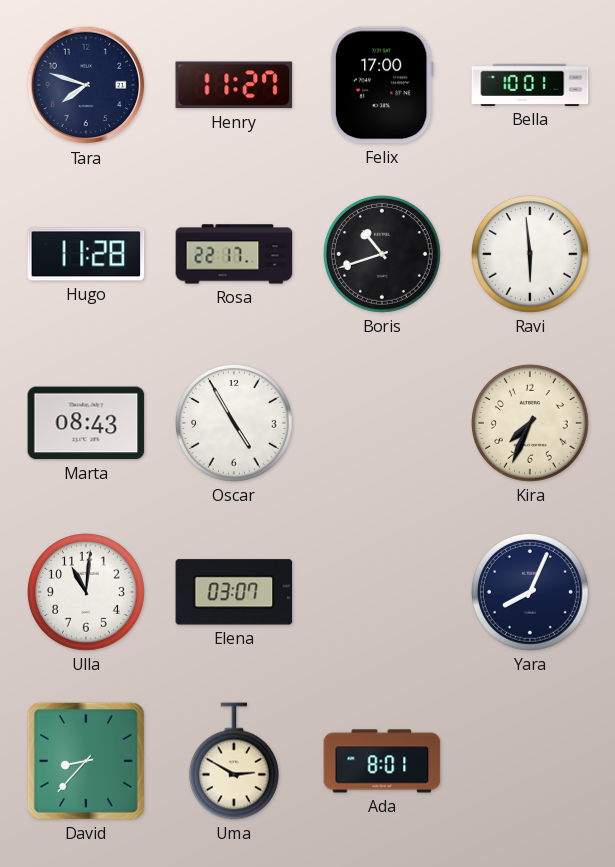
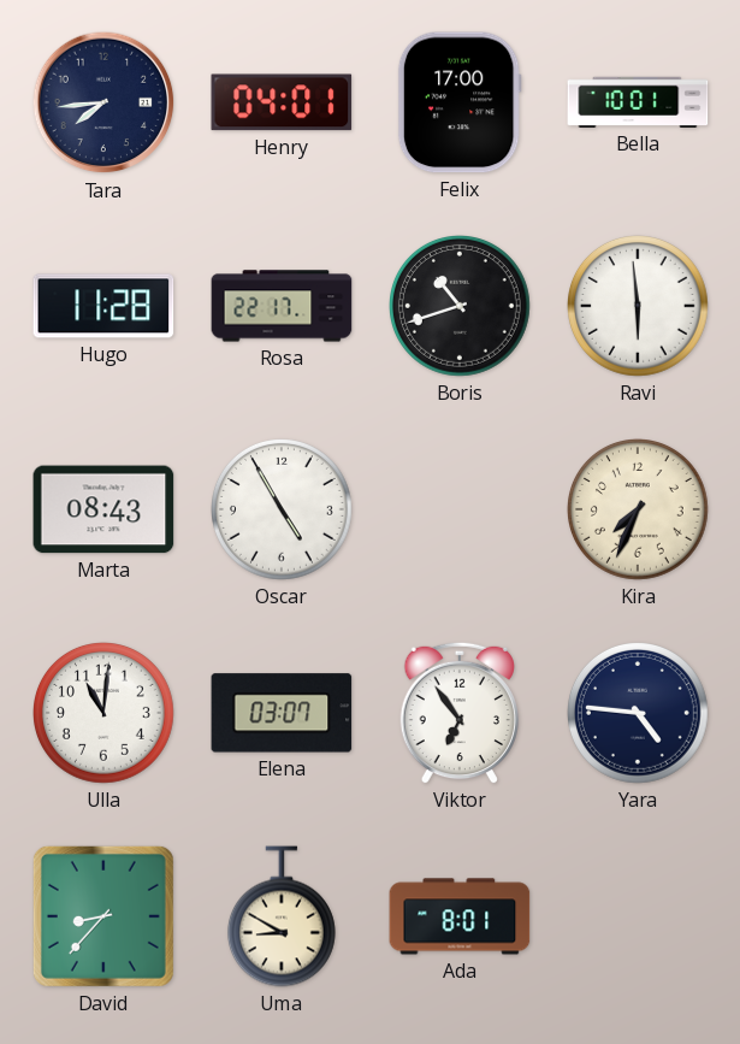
Tara: 7:48 -> 7:44
Henry: 11:27 -> 04:01
Viktor: none -> 6:54
Yara: 8:04 -> 4:46
Uma: 2:50 -> 8:50
